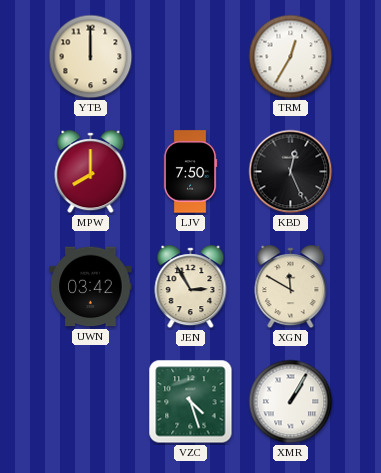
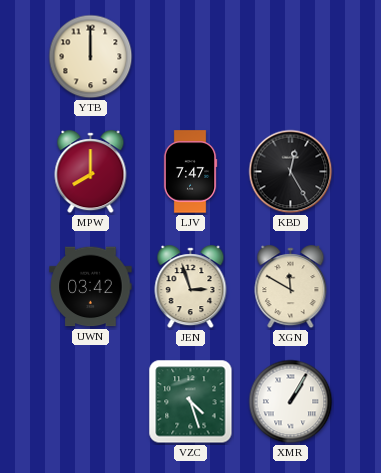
TRM: 12:35 -> none
LJV: 7:50 -> 7:47
KBD: 12:26 -> 12:25
JEN: 2:55 -> 2:57
